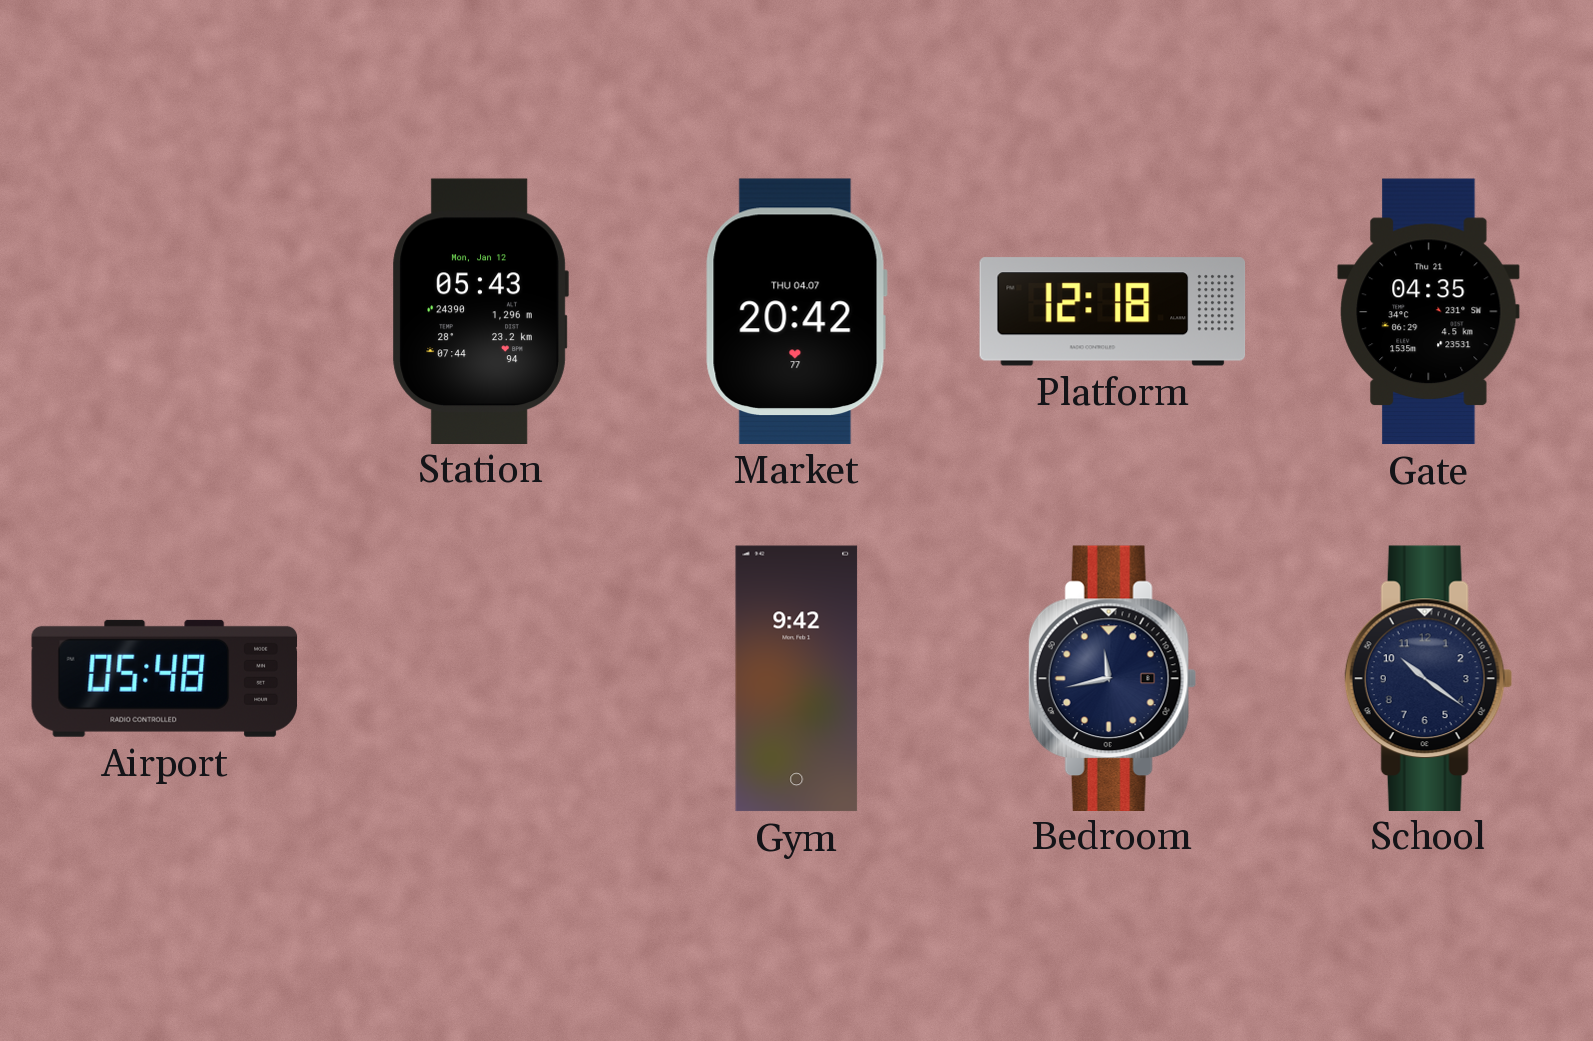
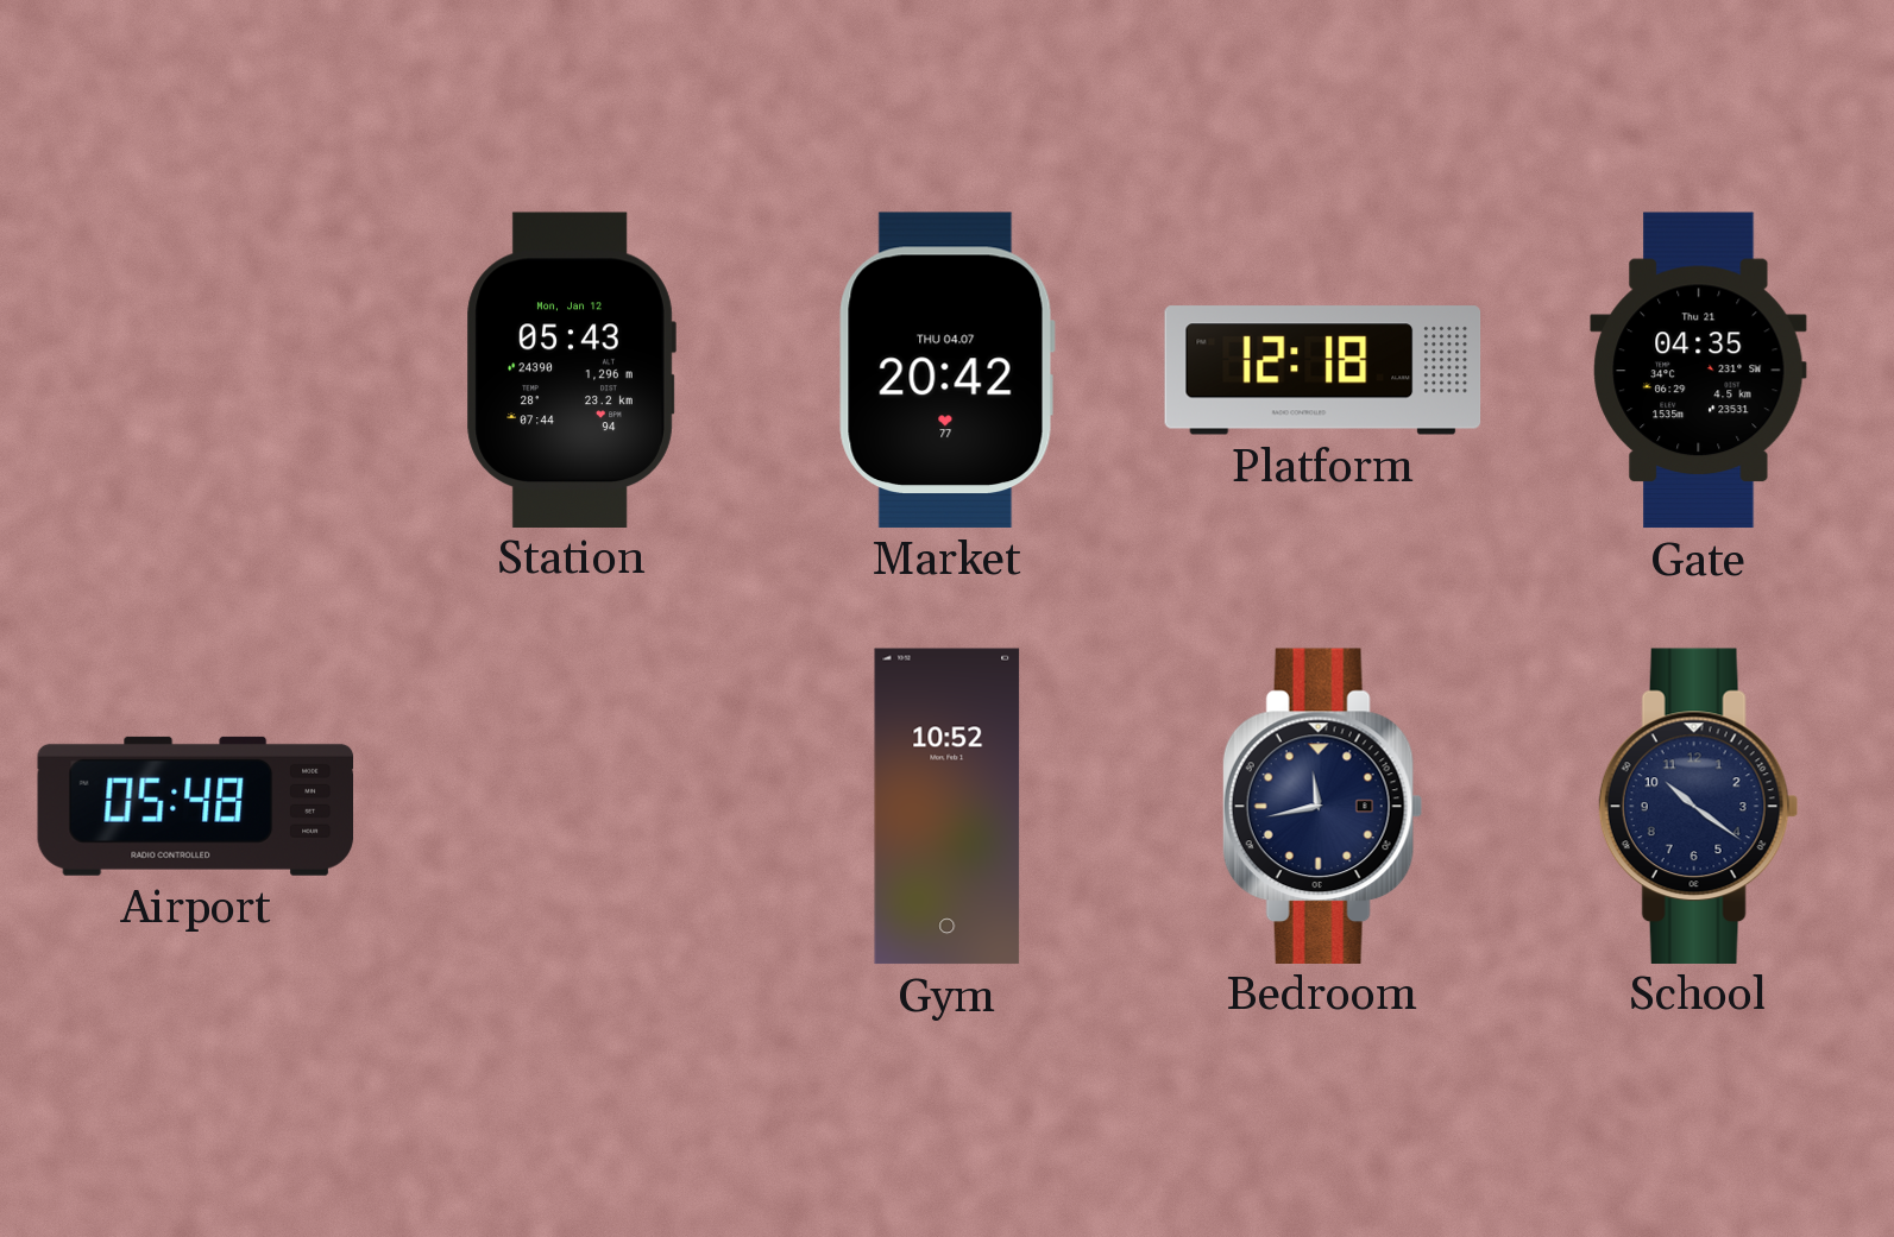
Gym: 9:42 -> 10:52
